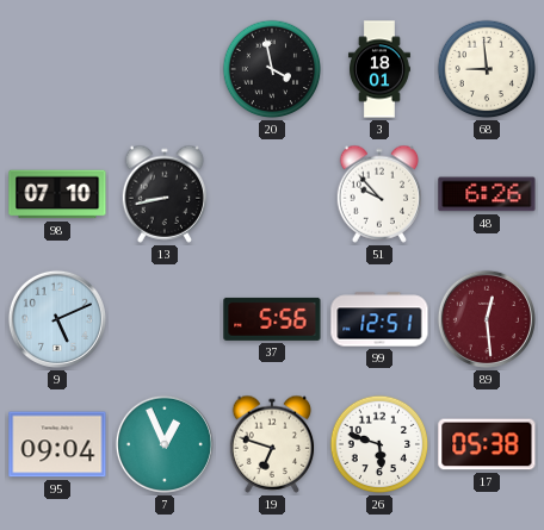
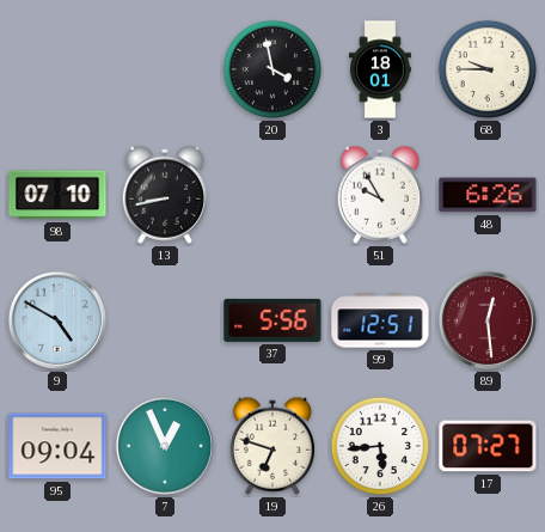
68: 8:59 -> 9:45
51: 9:53 -> 9:55
9: 5:11 -> 4:50
26: 5:48 -> 5:44
17: 05:38 -> 07:27
